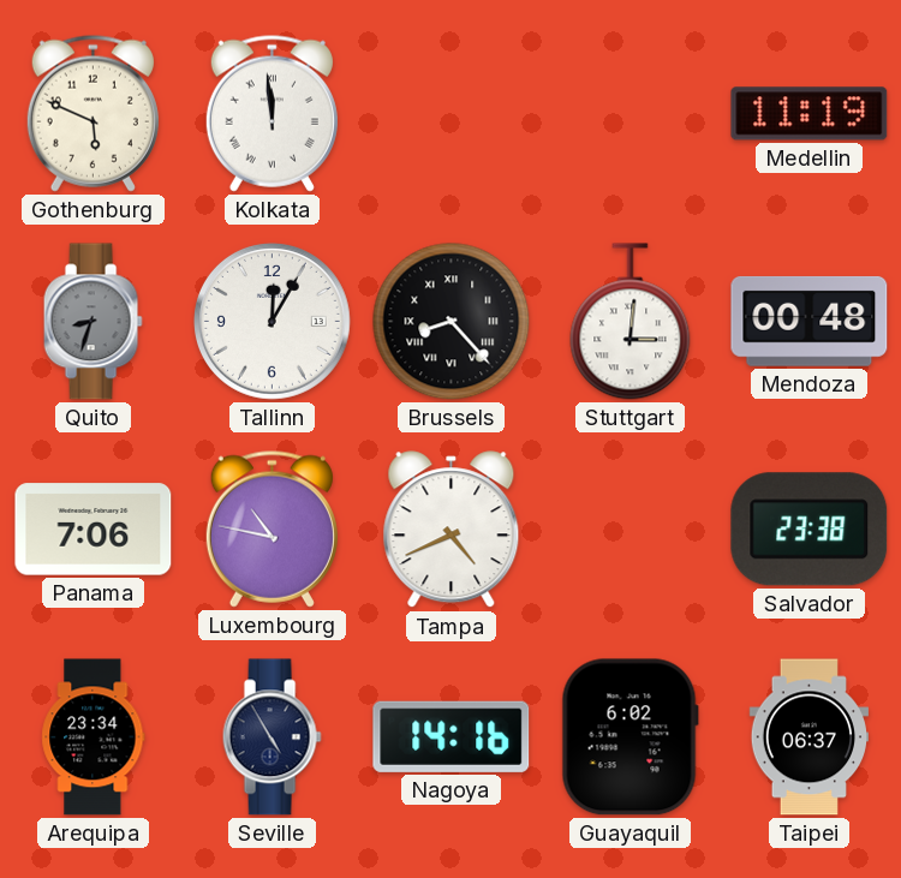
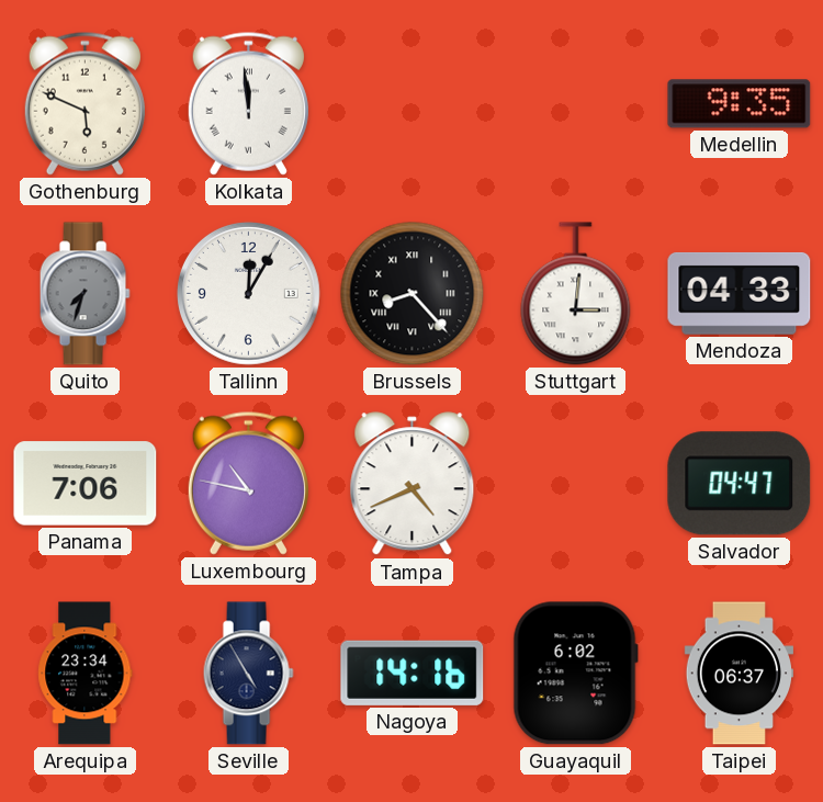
Medellin: 11:19 -> 9:35
Quito: 8:33 -> 7:33
Mendoza: 00:48 -> 04:33
Salvador: 23:38 -> 04:47
